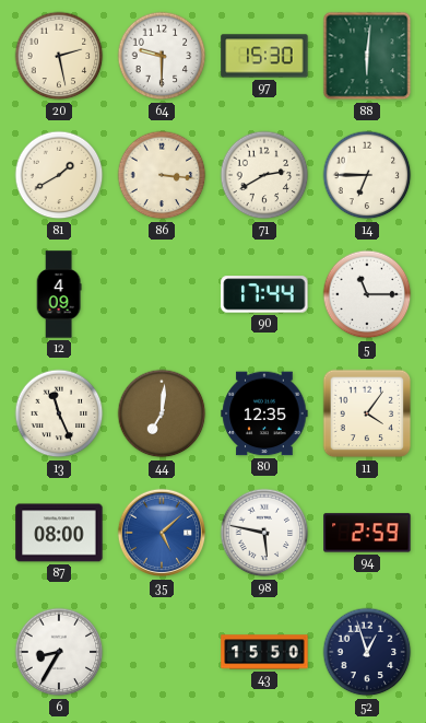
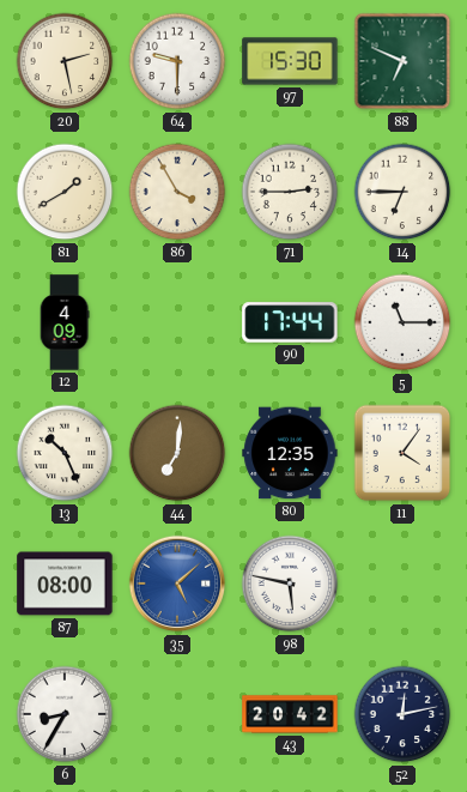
88: 6:01 -> 6:49
86: 3:16 -> 3:55
71: 2:40 -> 2:45
13: 11:26 -> 10:26
94: 2:59 -> none
43: 15:50 -> 20:42
52: 12:57 -> 12:13
